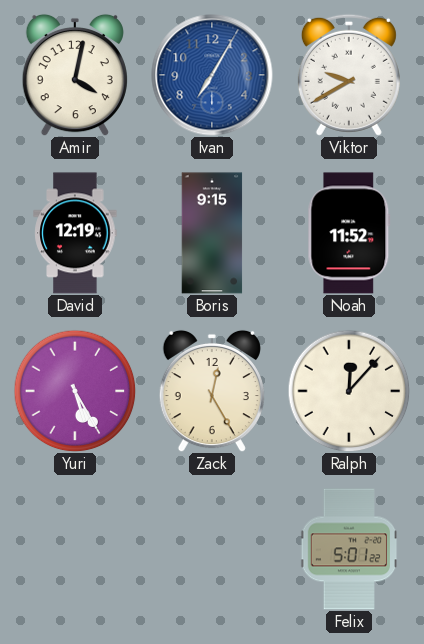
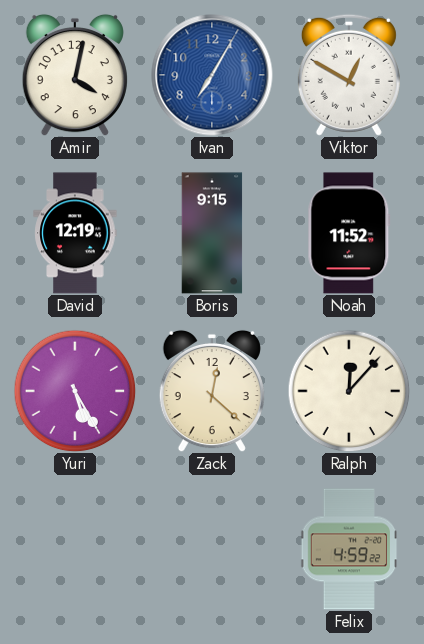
Viktor: 9:40 -> 12:50
Zack: 12:25 -> 12:22
Felix: 5:01 -> 4:59
